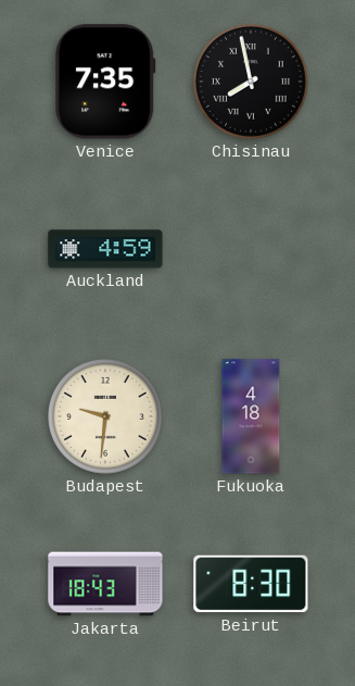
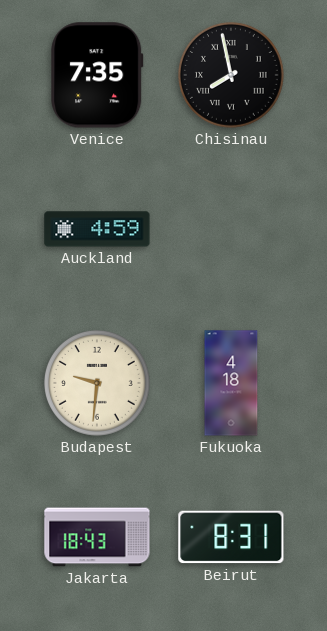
Beirut: 8:30 -> 8:31
